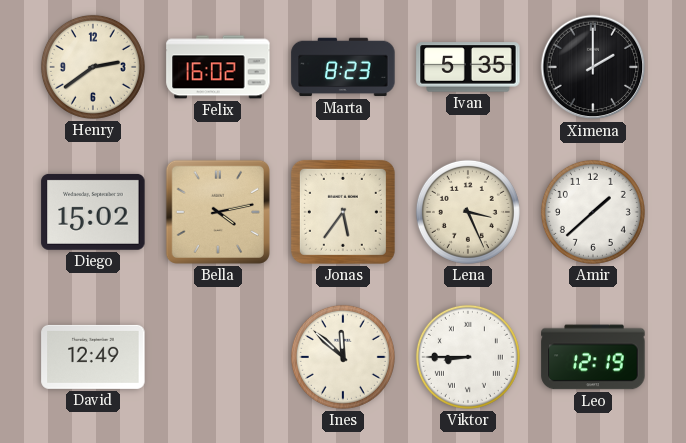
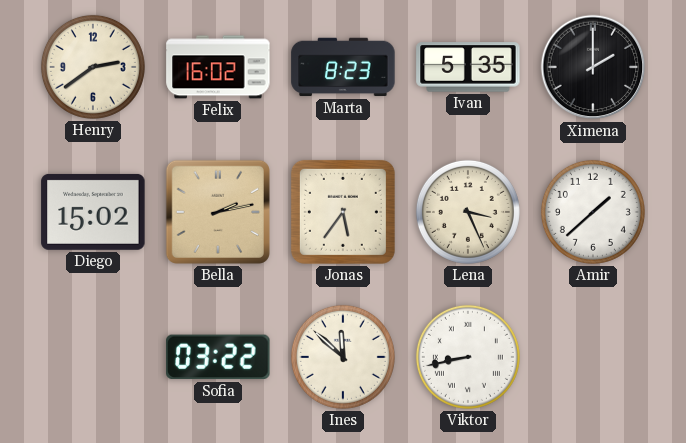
Bella: 4:13 -> 2:13
David: 12:49 -> none
Sofia: none -> 03:22
Viktor: 8:45 -> 8:43
Leo: 12:19 -> none
